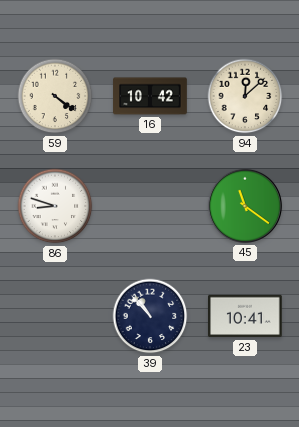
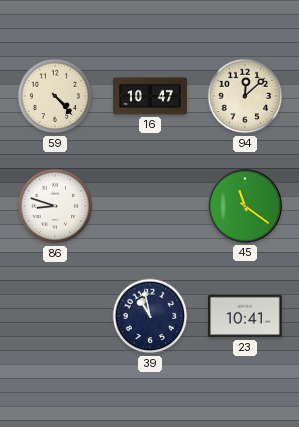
59: 4:21 -> 4:23
16: 10:42 -> 10:47
39: 10:53 -> 10:58
